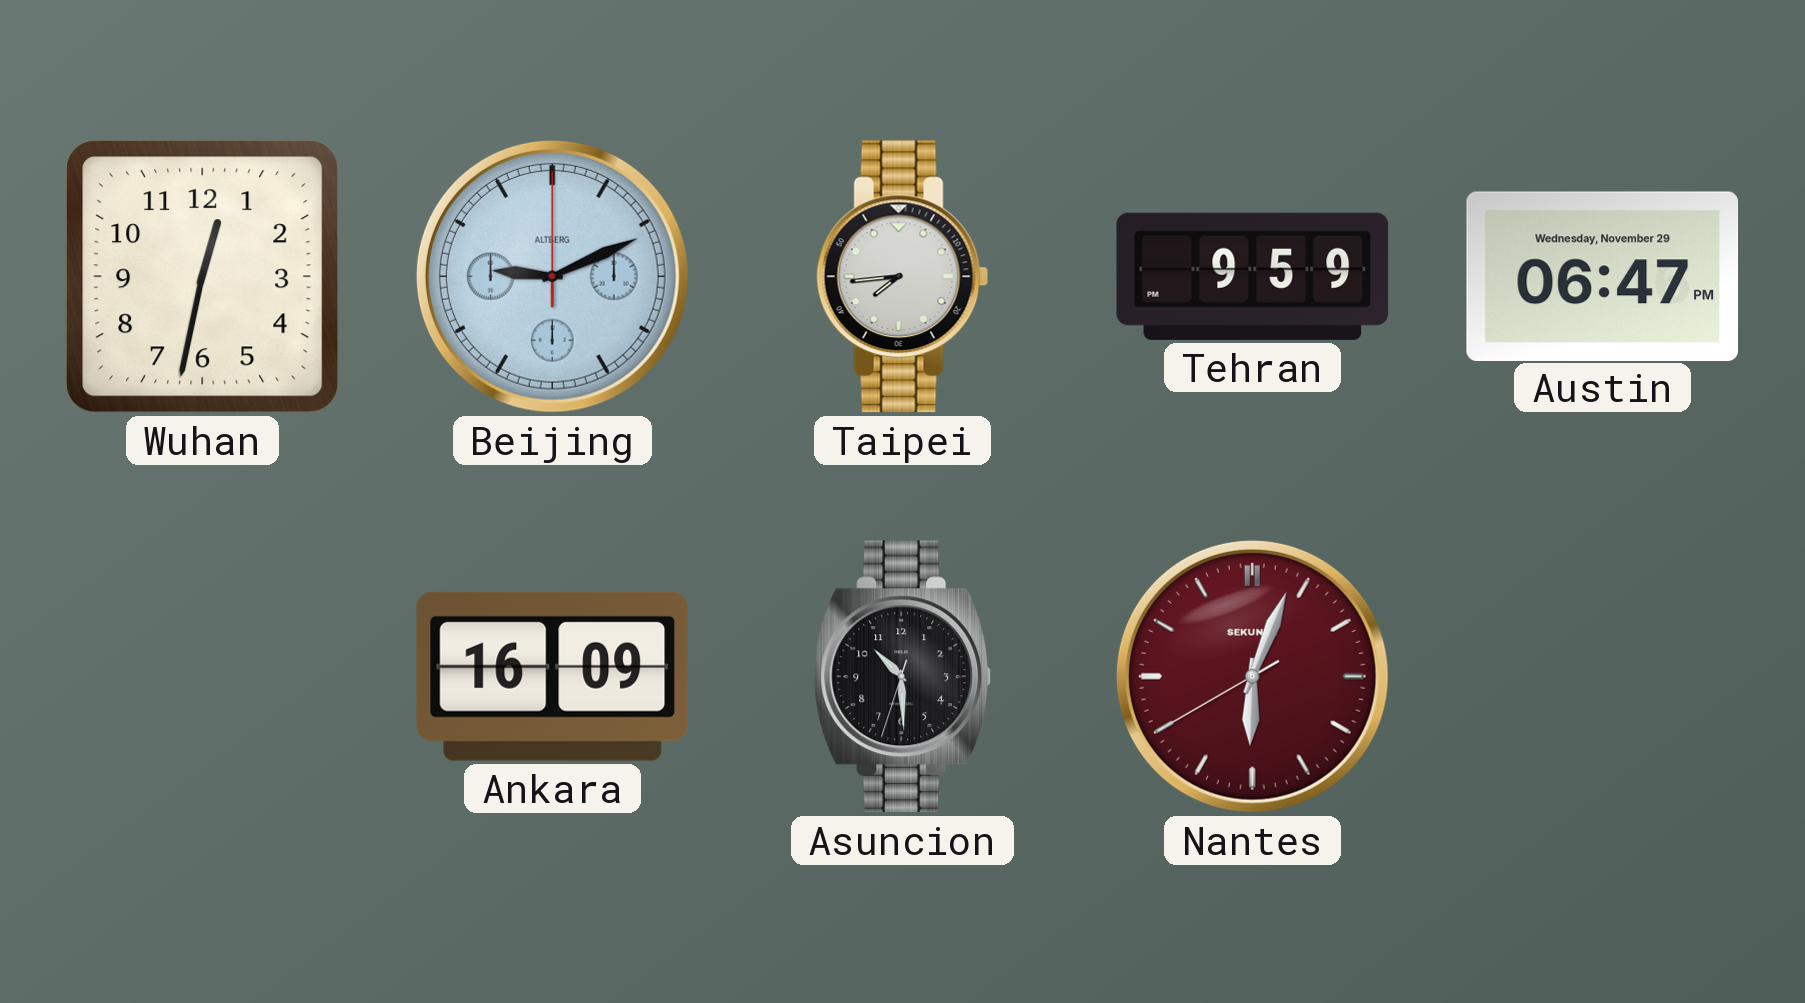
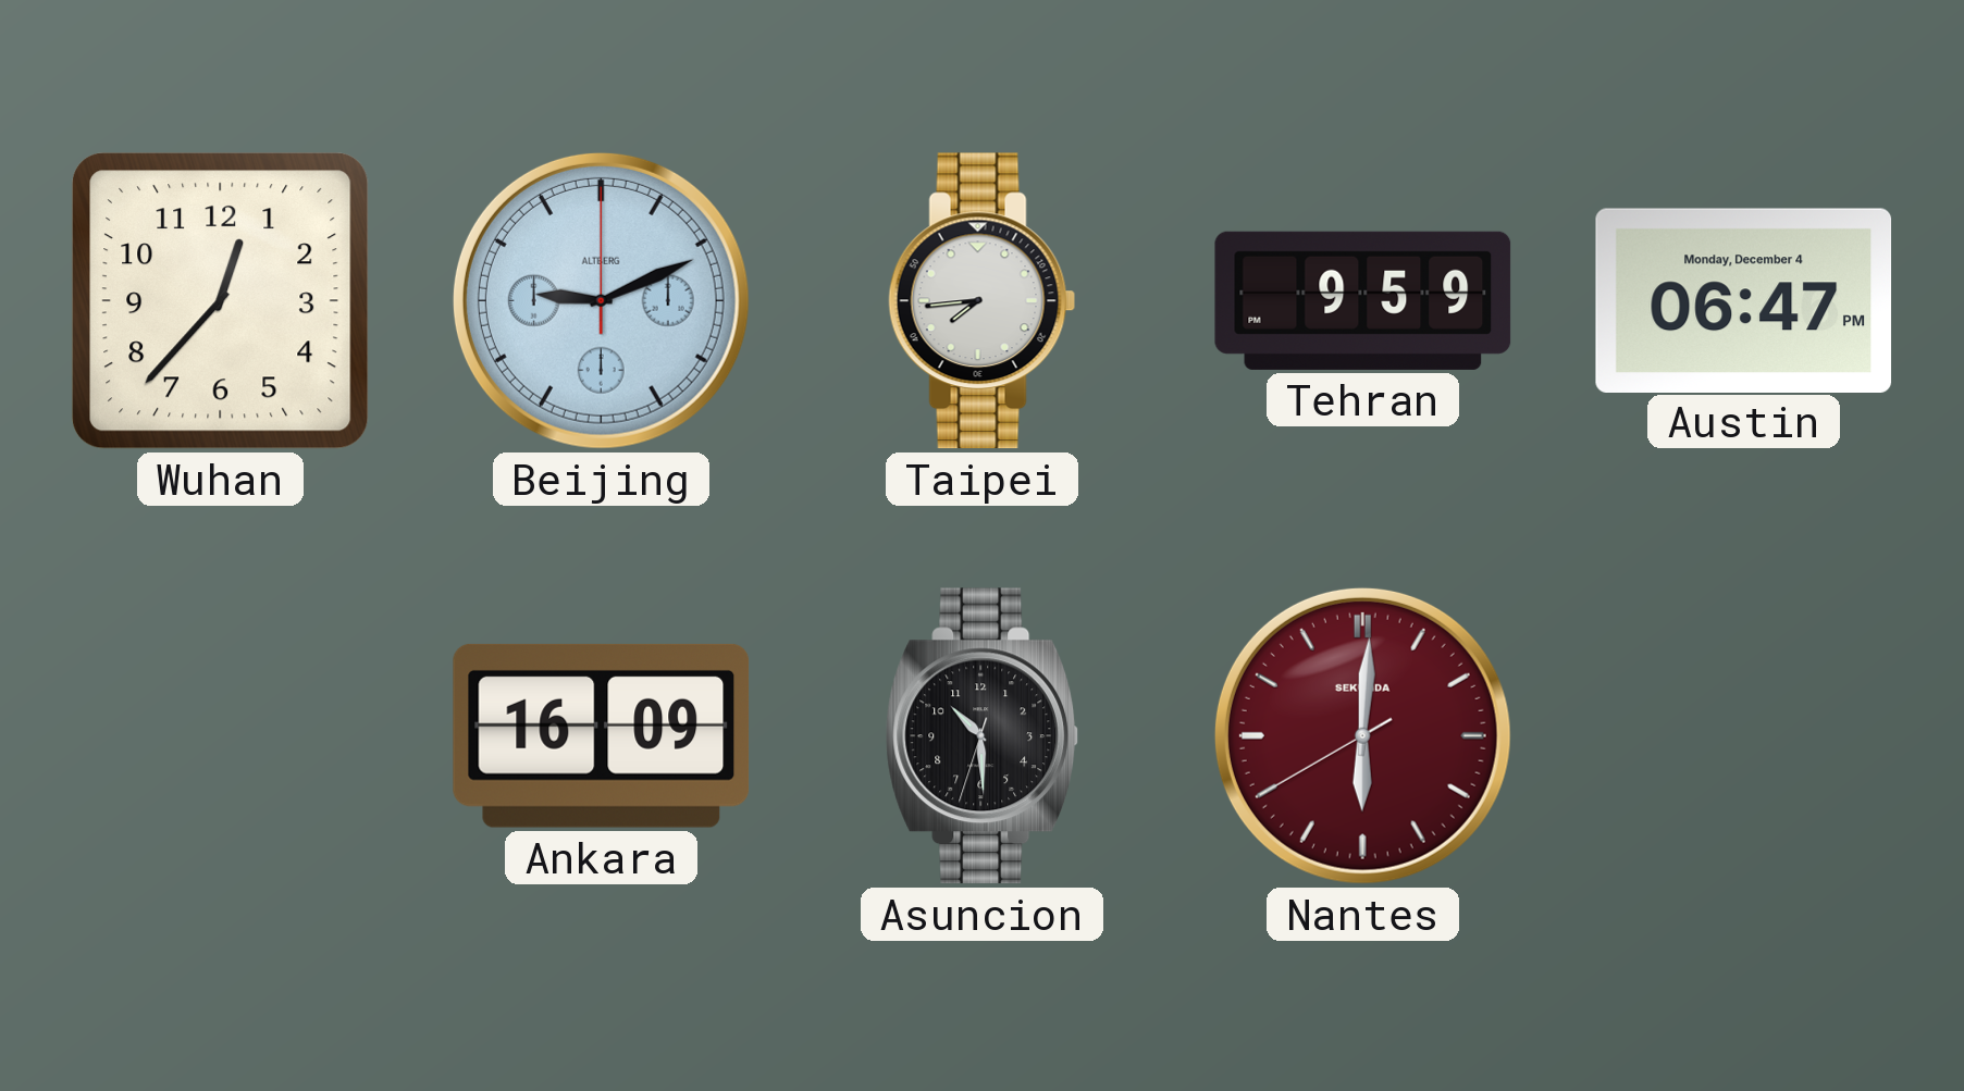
Wuhan: 12:32 -> 12:37
Austin date: Wednesday, November 29 -> Monday, December 4
Nantes: 6:03 -> 6:00
